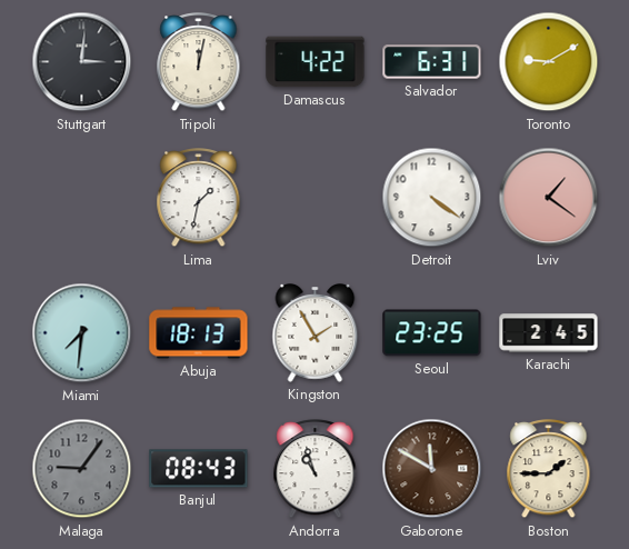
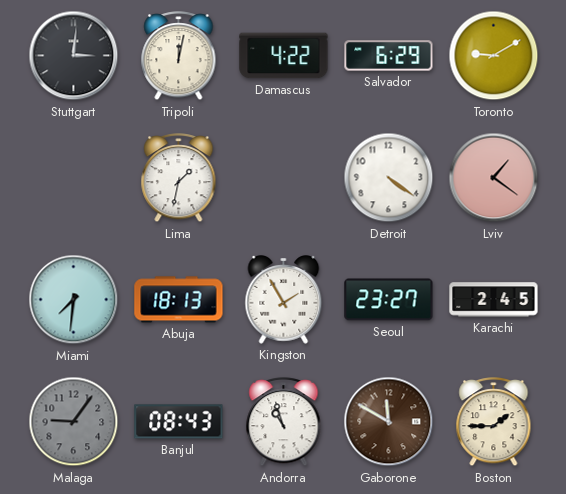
Salvador: 6:31 -> 6:29
Seoul: 23:25 -> 23:27
